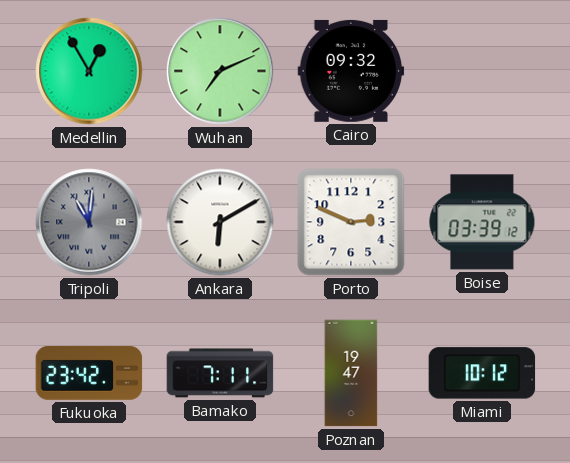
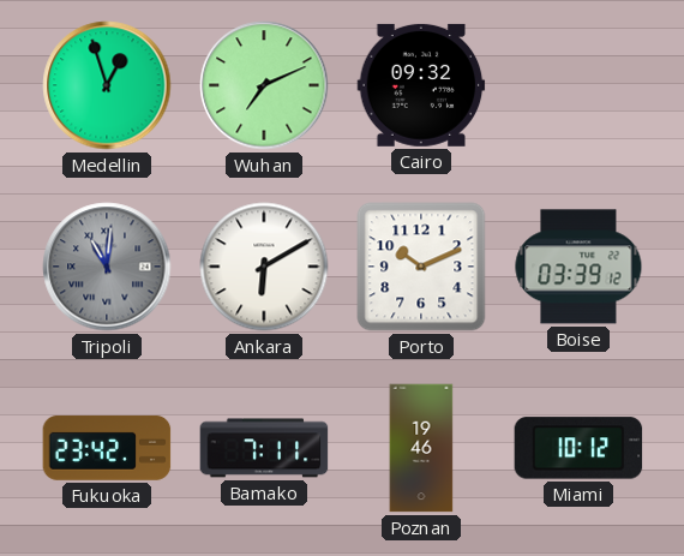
Medellin: 12:55 -> 12:57
Porto: 2:49 -> 10:11
Poznan: 19:47 -> 19:46
